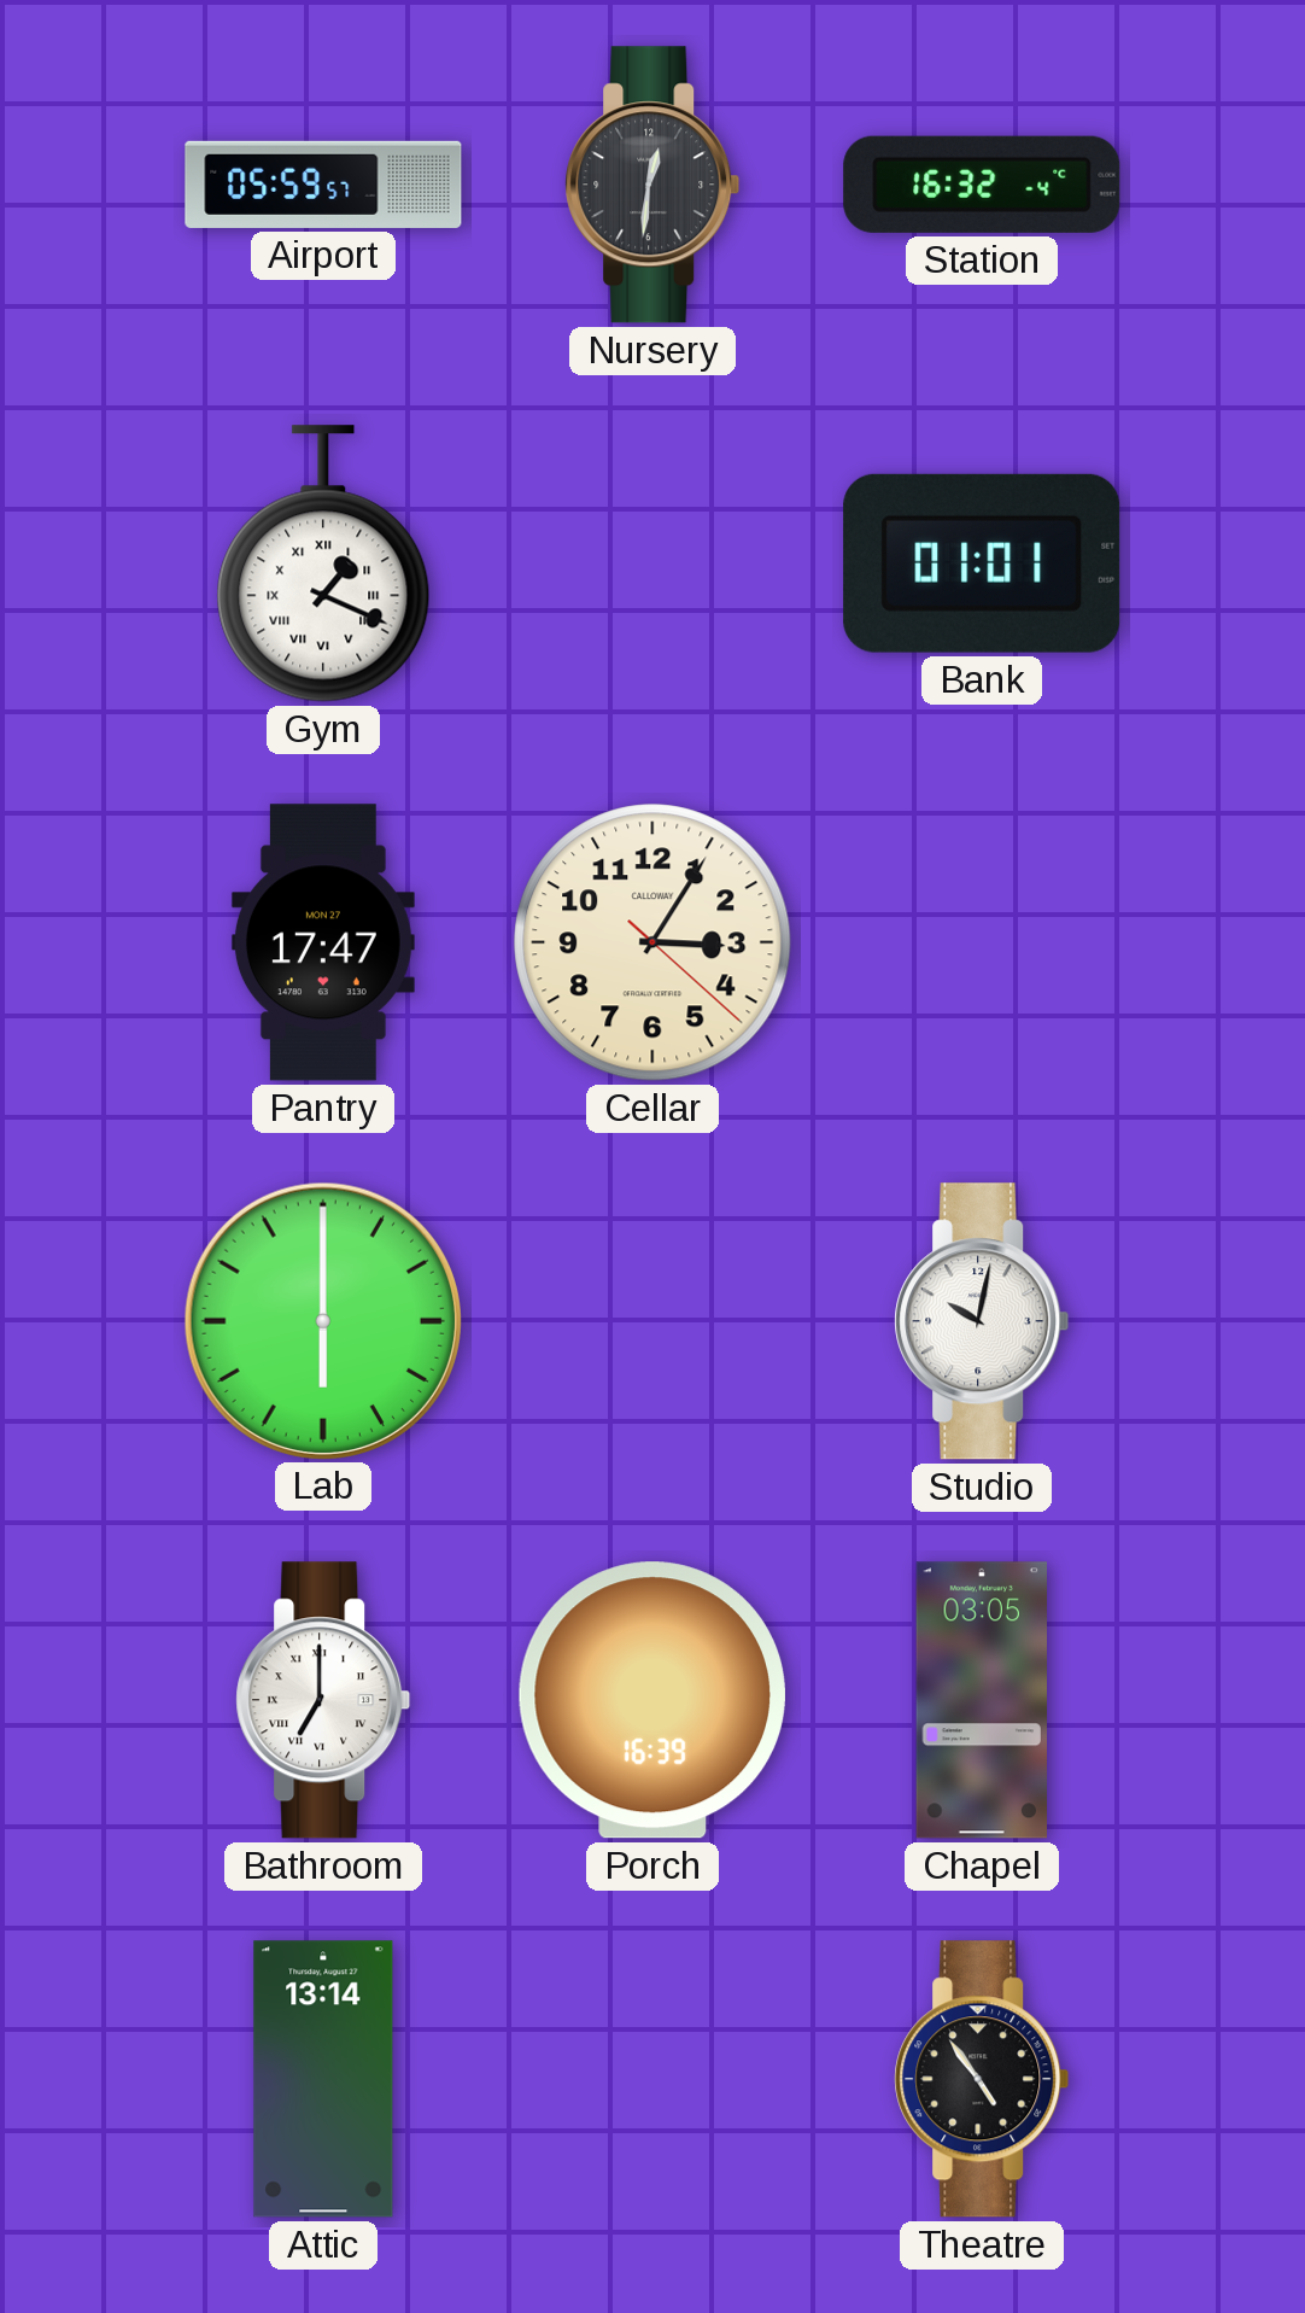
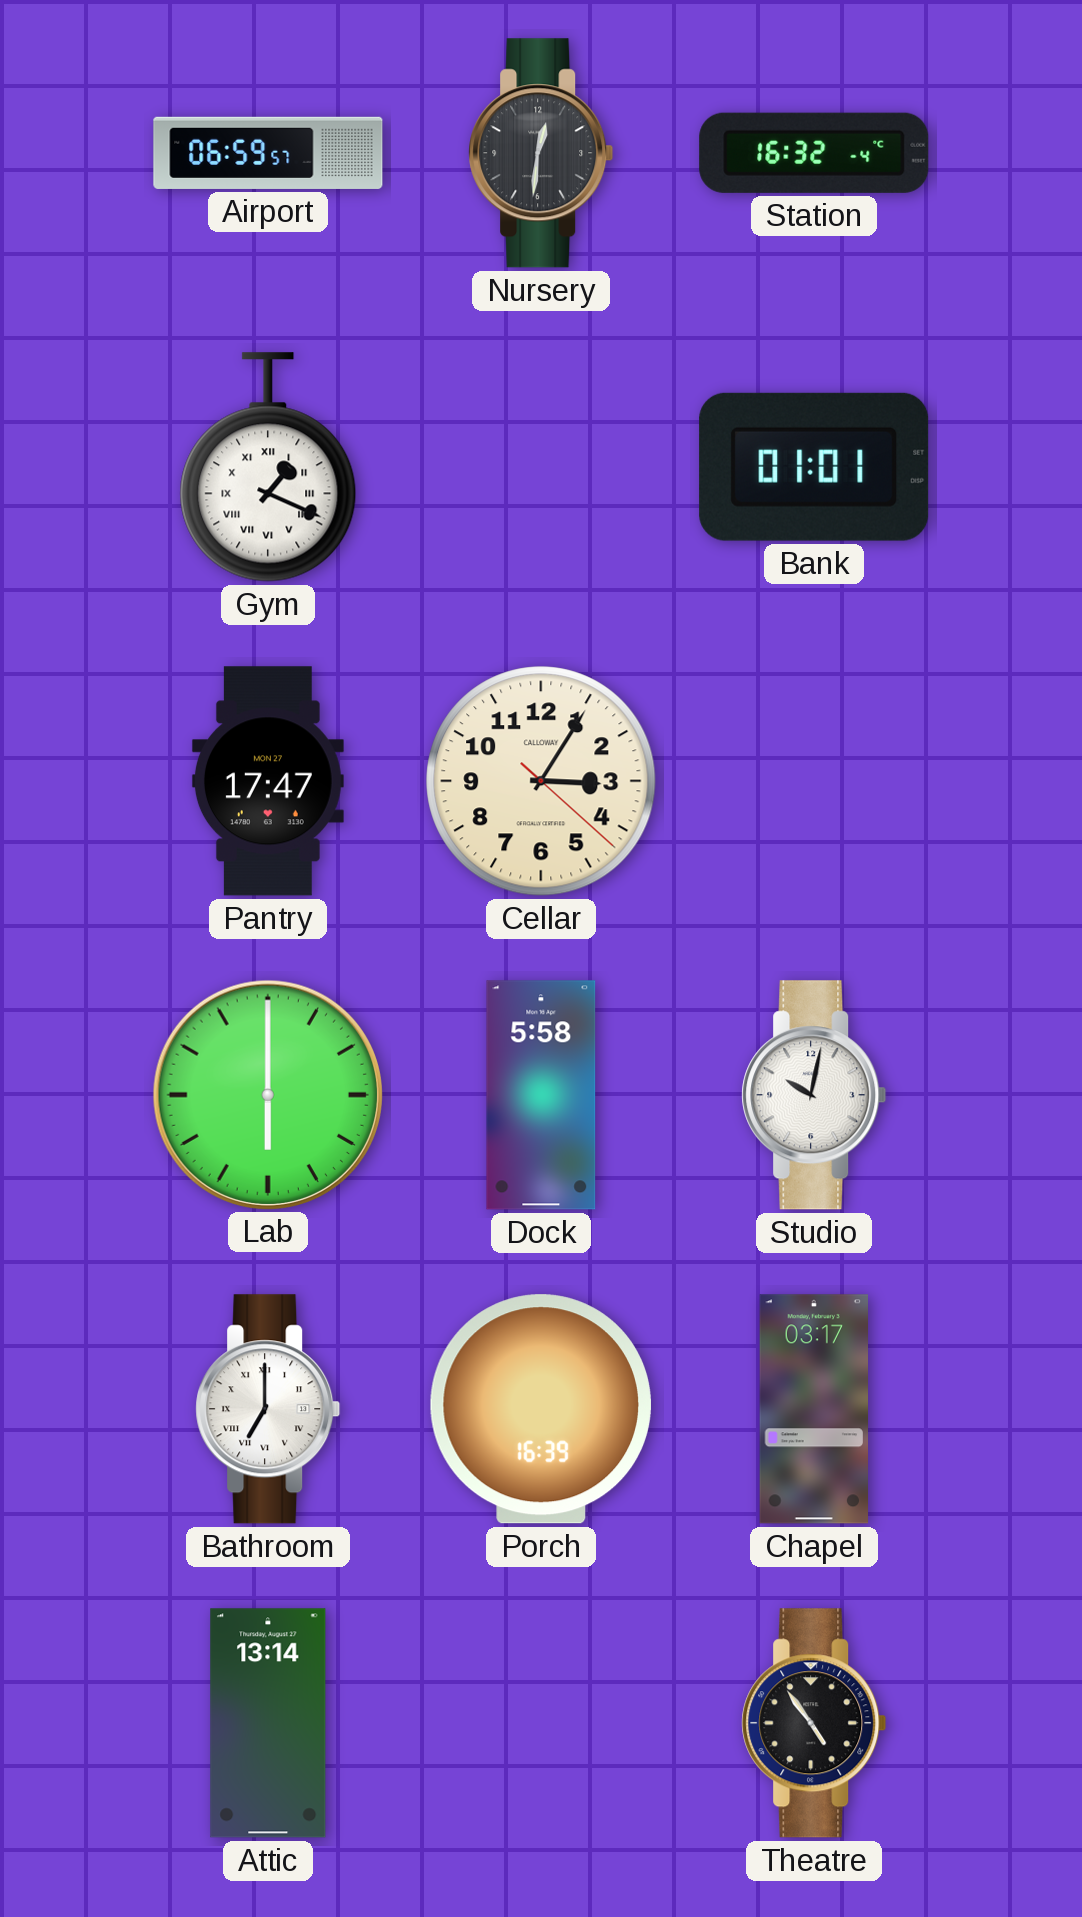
Airport: 05:59 -> 06:59
Dock: none -> 5:58
Chapel: 03:05 -> 03:17
